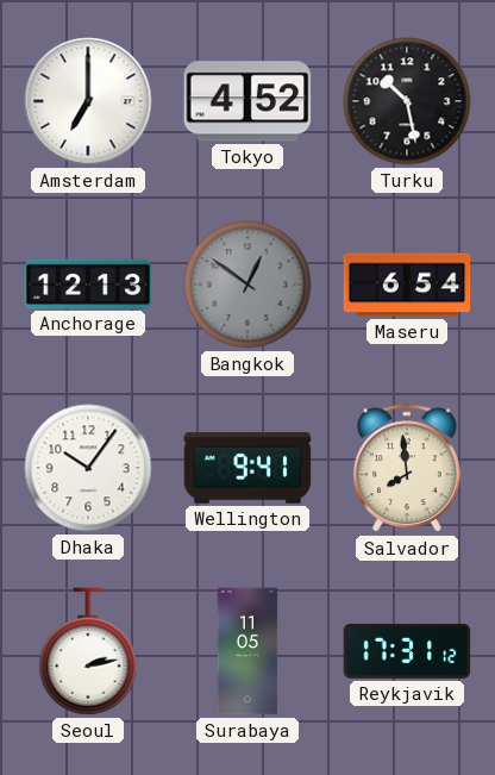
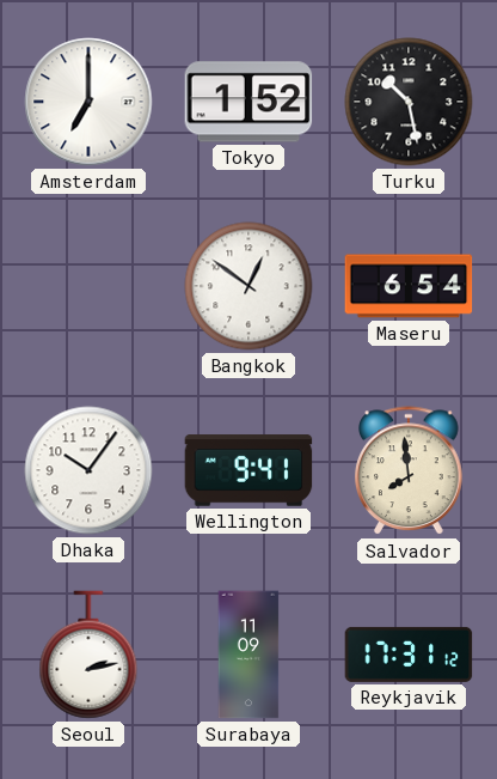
Tokyo: 4:52 -> 1:52
Anchorage: 12:13 -> none
Bangkok dial: grey -> white
Surabaya: 11:05 -> 11:09
